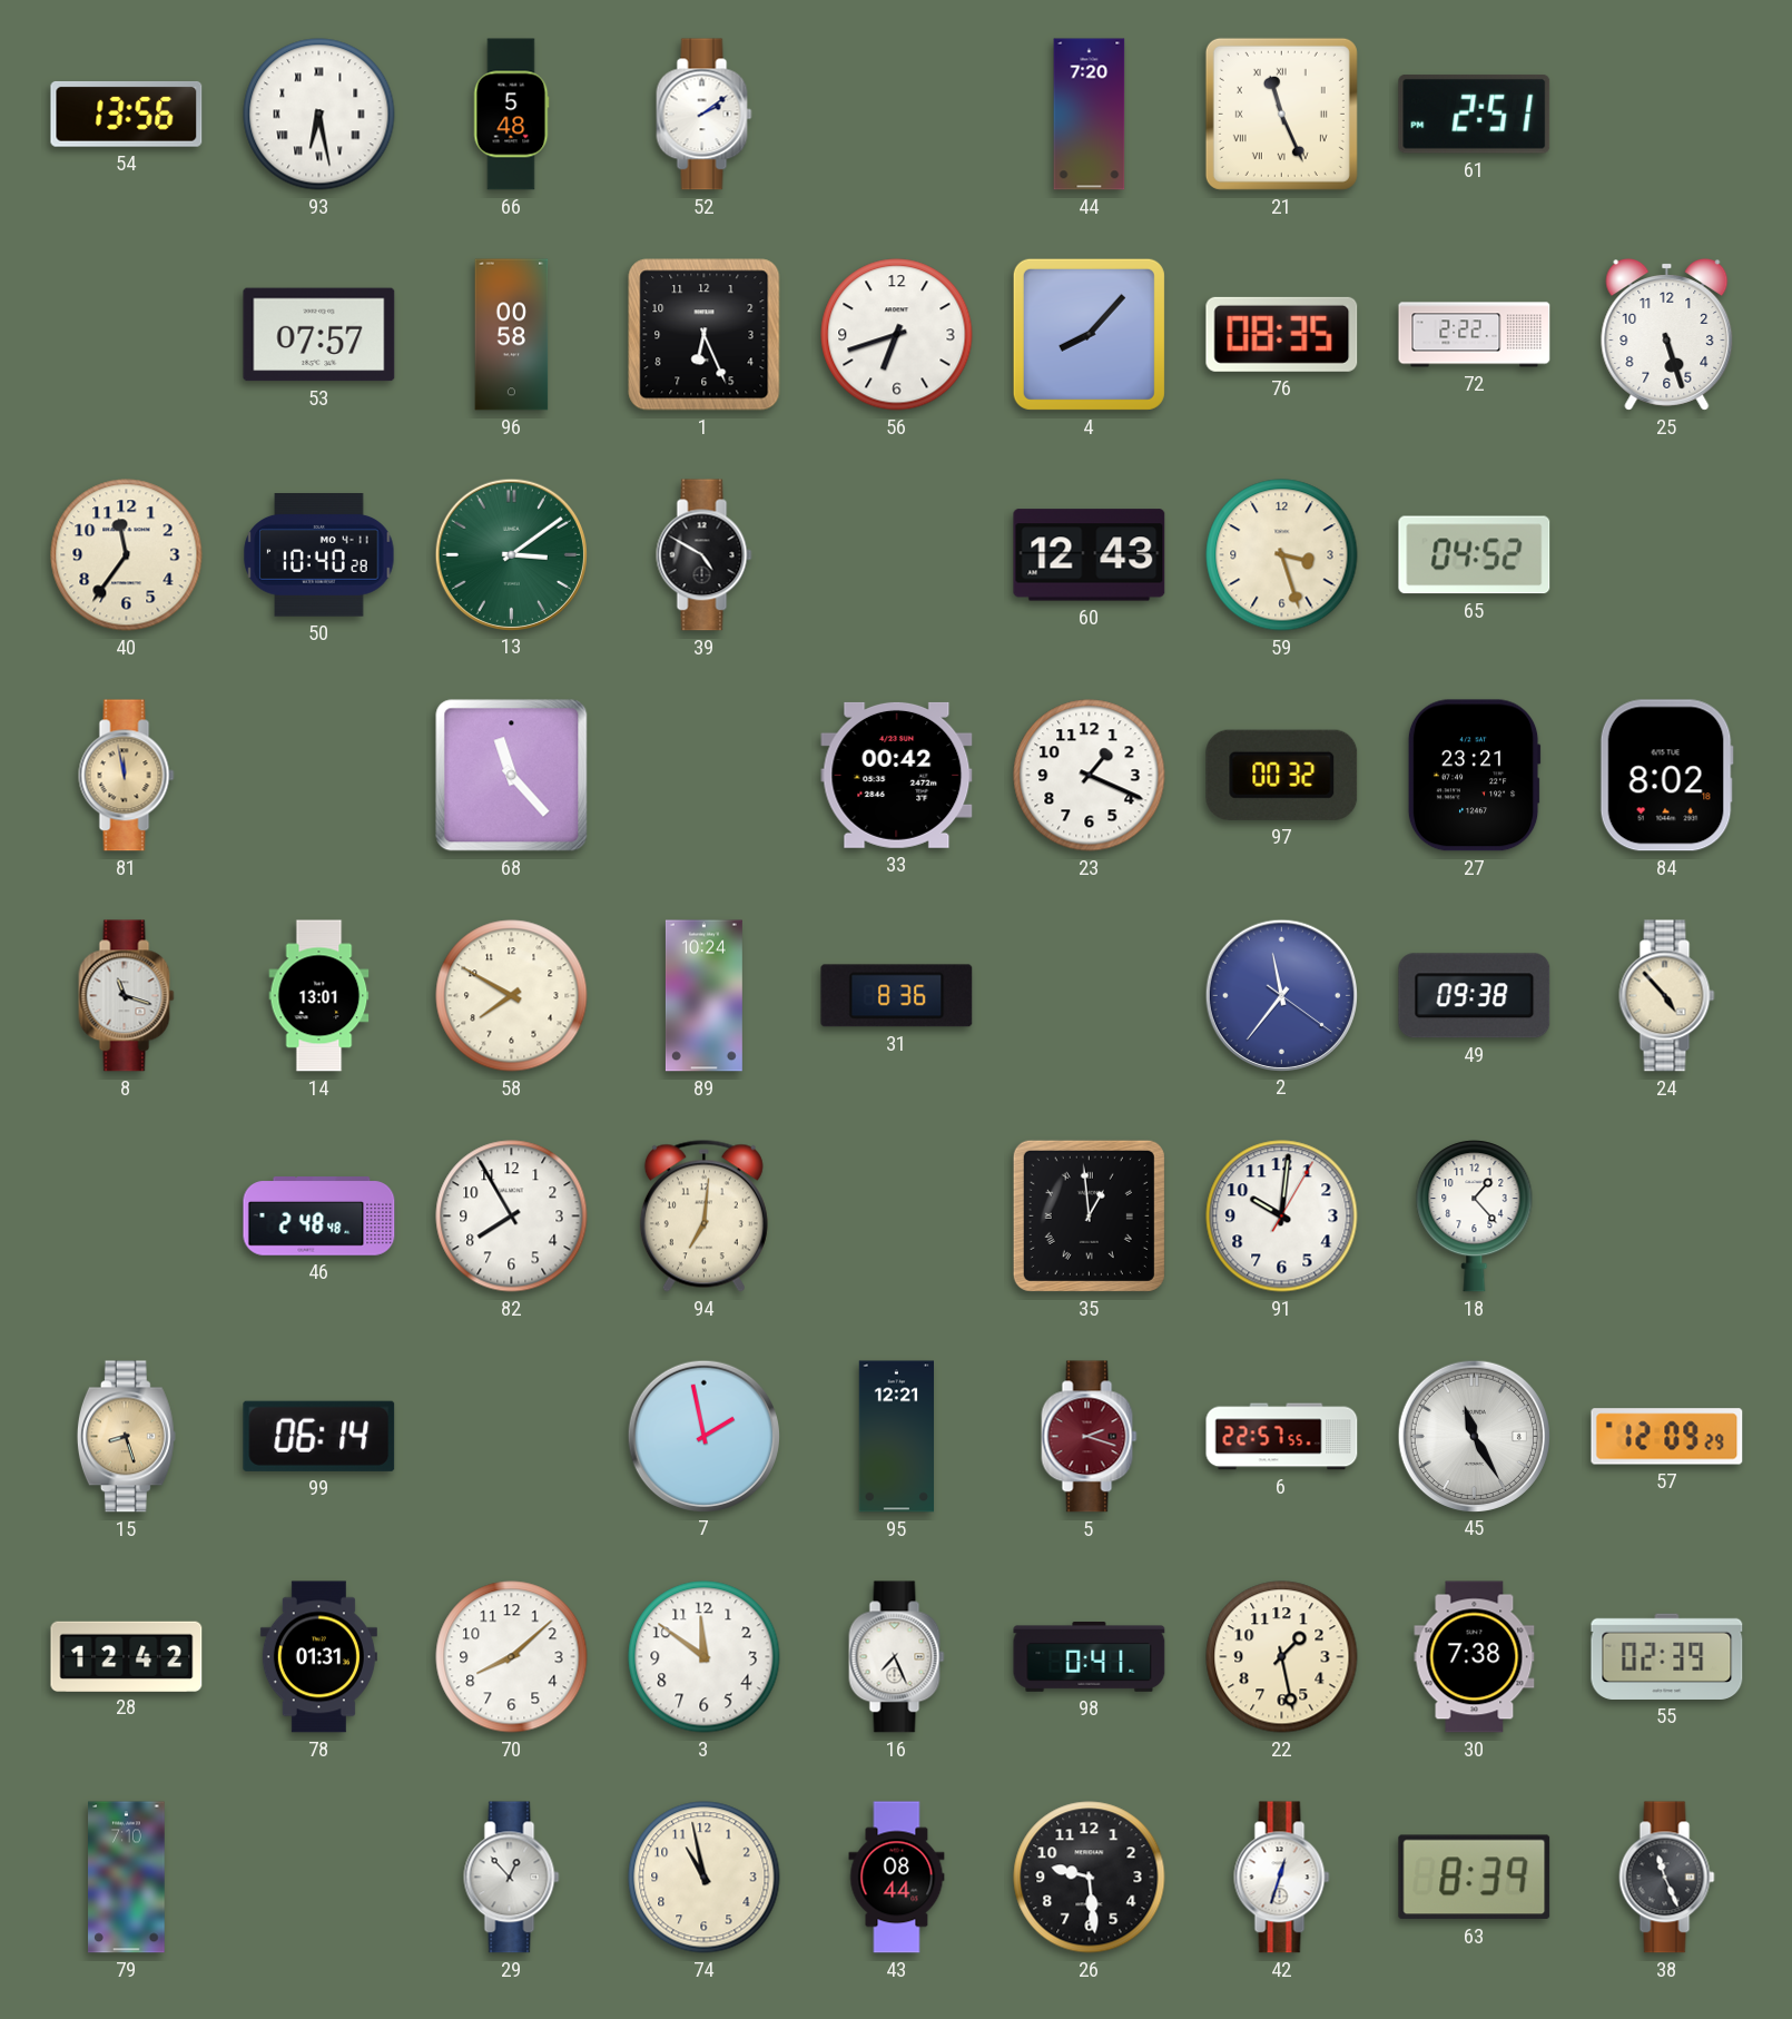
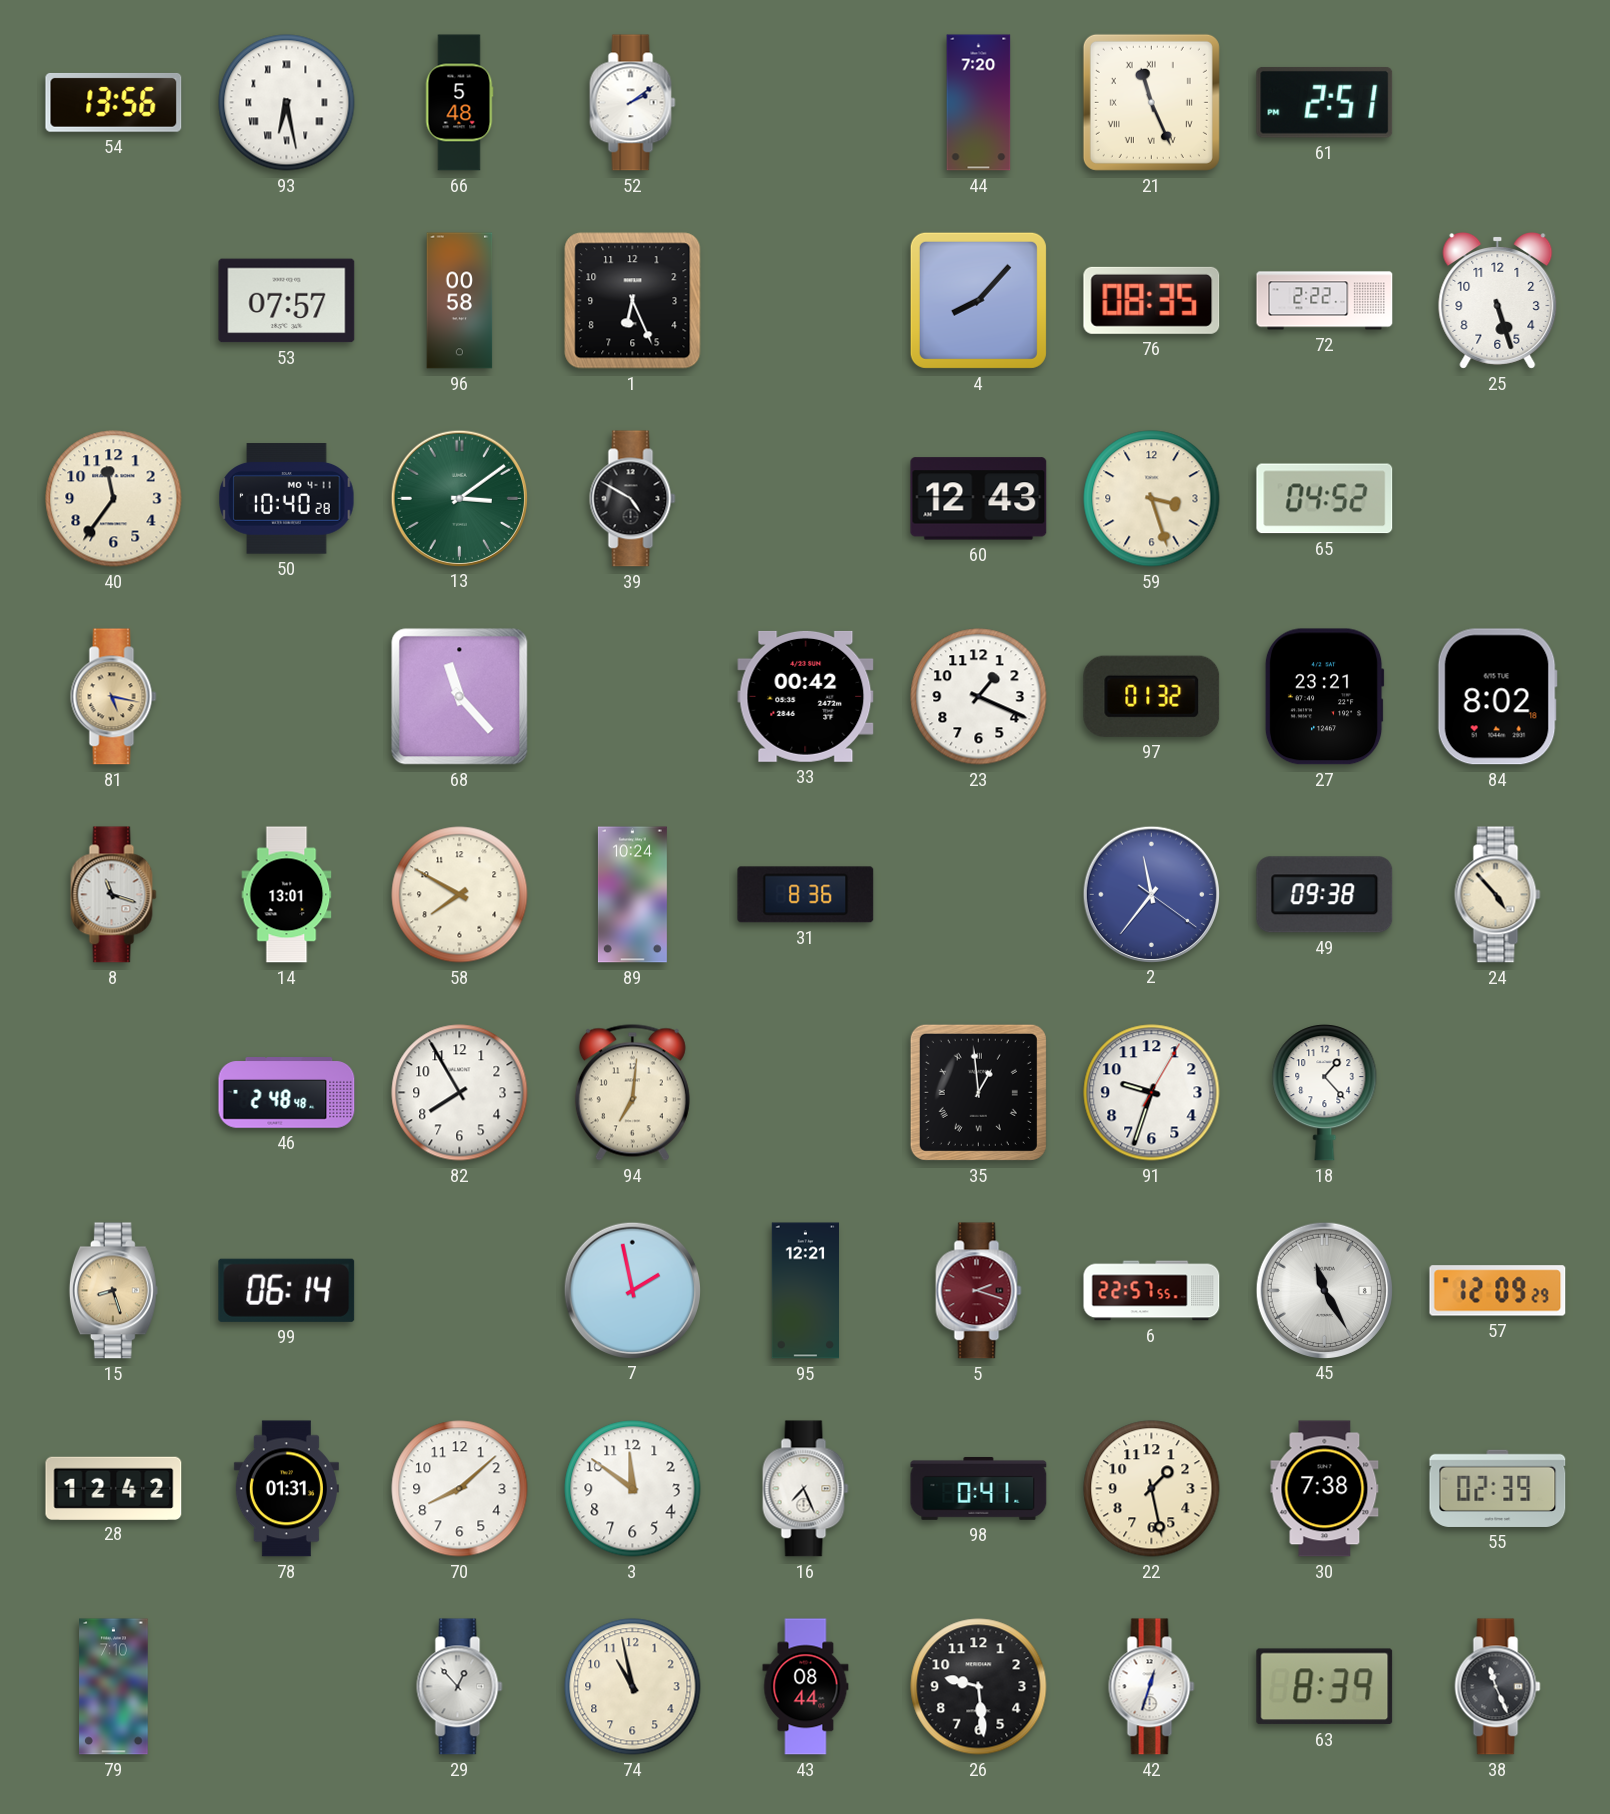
56: 6:42 -> none
81: 11:58 -> 5:17
97: 00:32 -> 01:32
91: 10:01 -> 9:33
